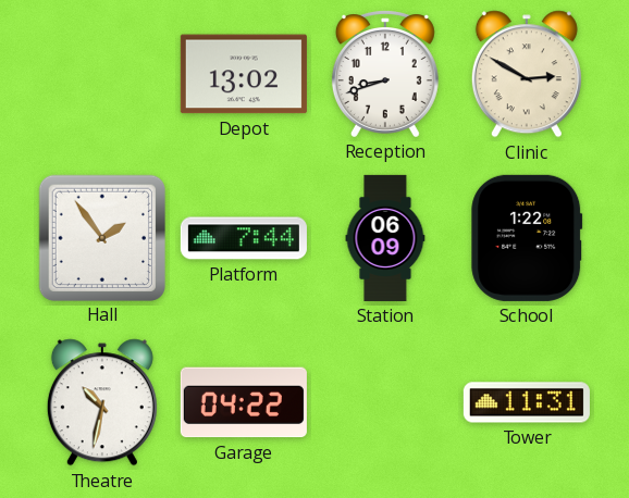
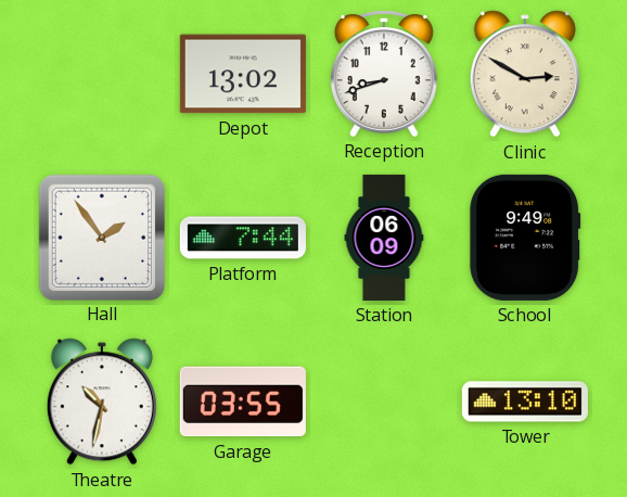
School: 1:22 -> 9:49
Garage: 04:22 -> 03:55
Tower: 11:31 -> 13:10
